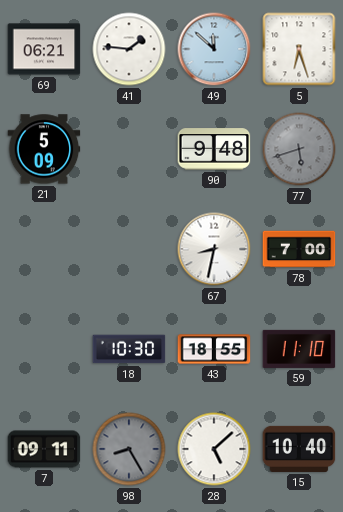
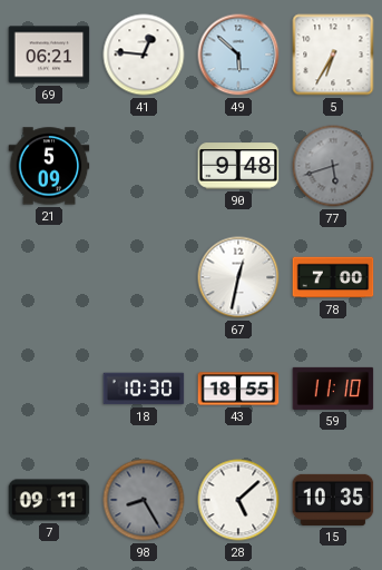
41: 1:46 -> 12:46
49: 11:52 -> 5:52
5: 6:27 -> 6:35
67: 8:32 -> 12:32
15: 10:40 -> 10:35
